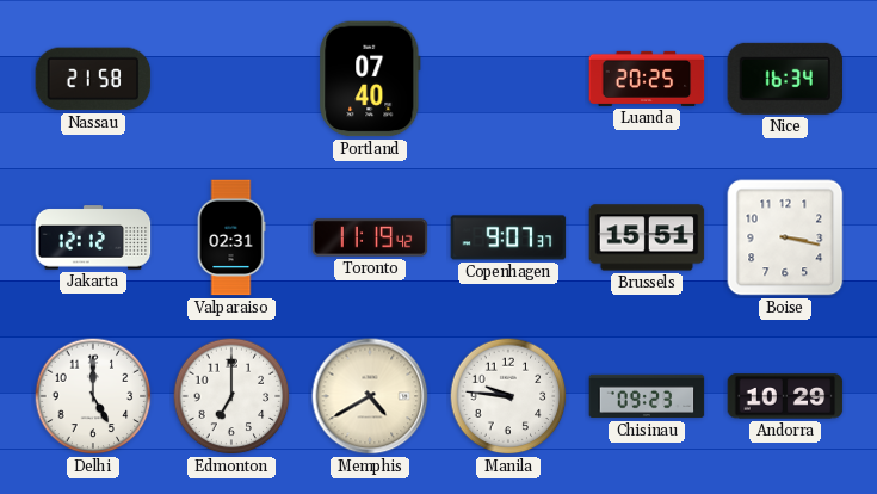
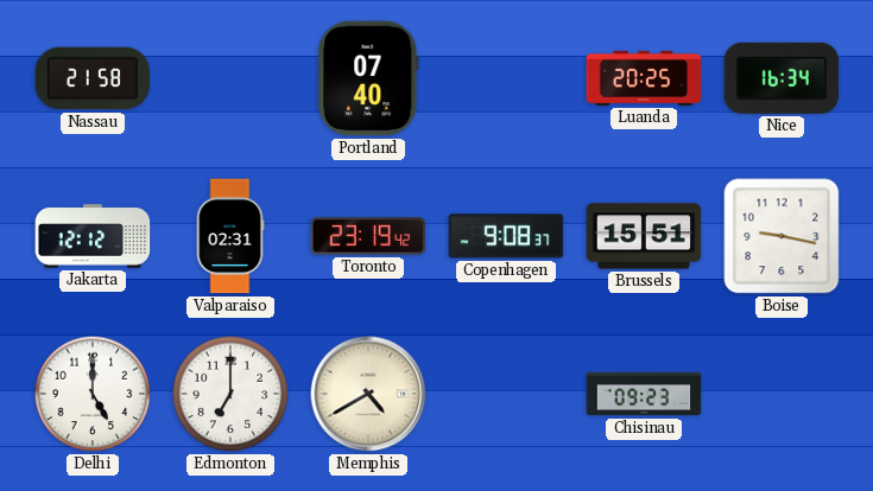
Toronto: 11:19 -> 23:19
Copenhagen: 9:07 -> 9:08
Boise: 3:17 -> 9:17
Manila: 9:46 -> none
Andorra: 10:29 -> none
